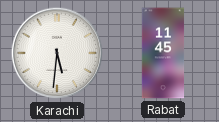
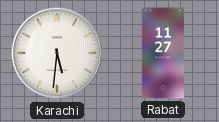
Rabat: 11:45 -> 11:27
